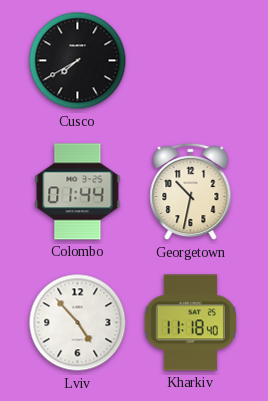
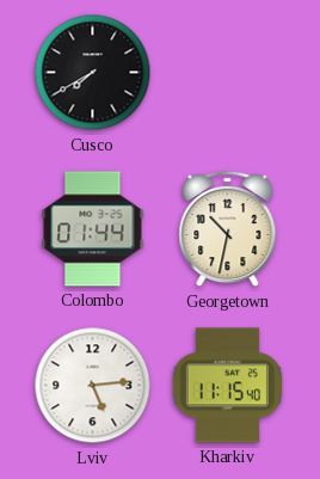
Lviv: 4:53 -> 5:14
Kharkiv: 11:18 -> 11:15
